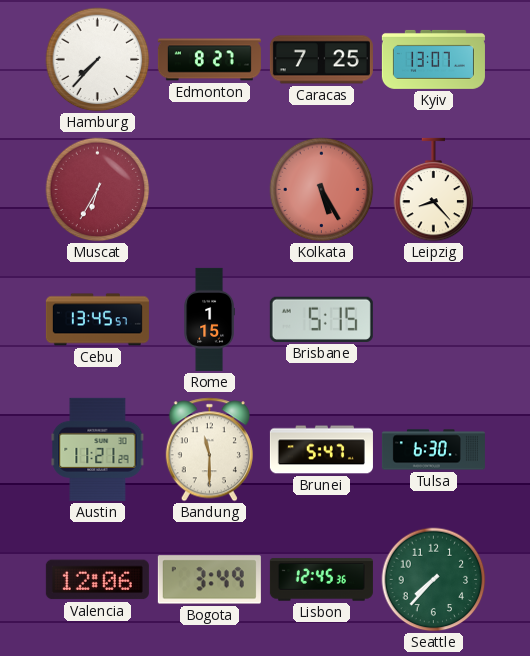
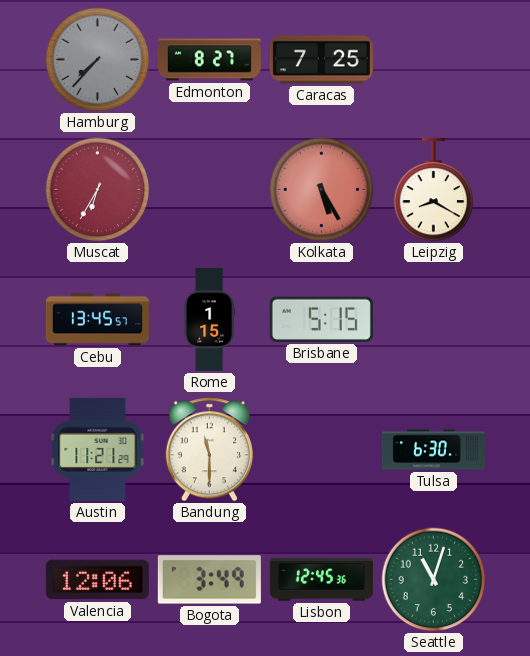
Hamburg dial: white -> grey
Kyiv: 13:07 -> none
Leipzig: 8:23 -> 8:20
Brunei: 5:47 -> none
Seattle: 7:37 -> 11:03
